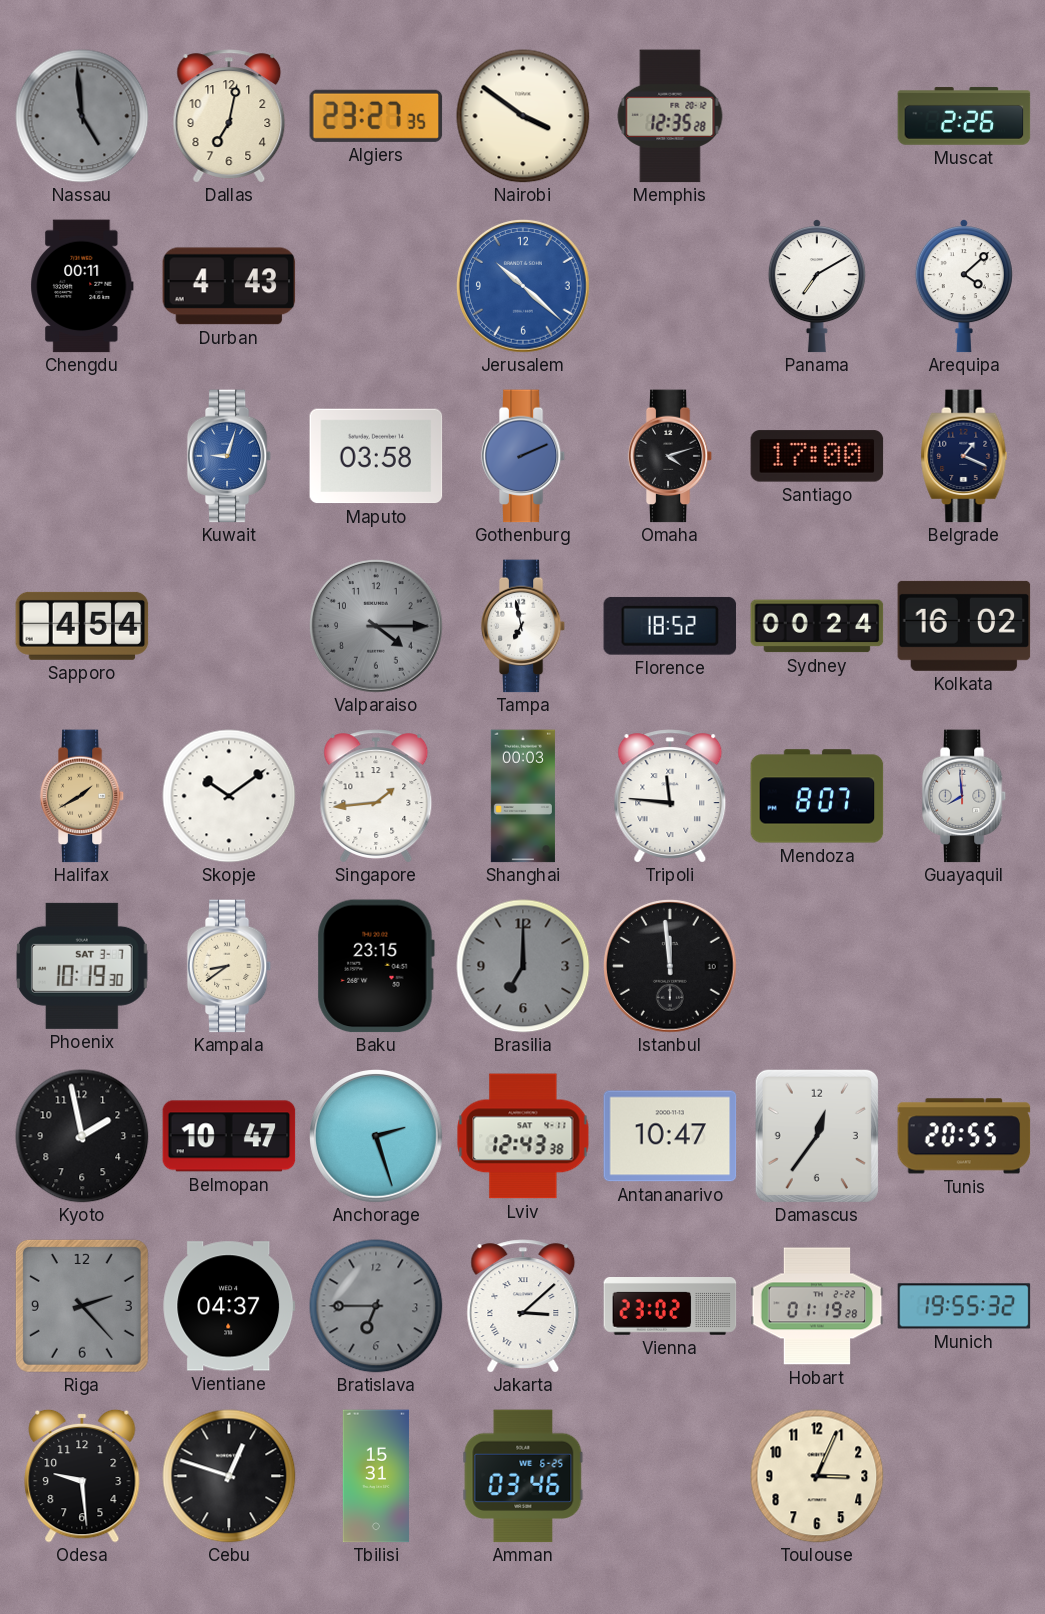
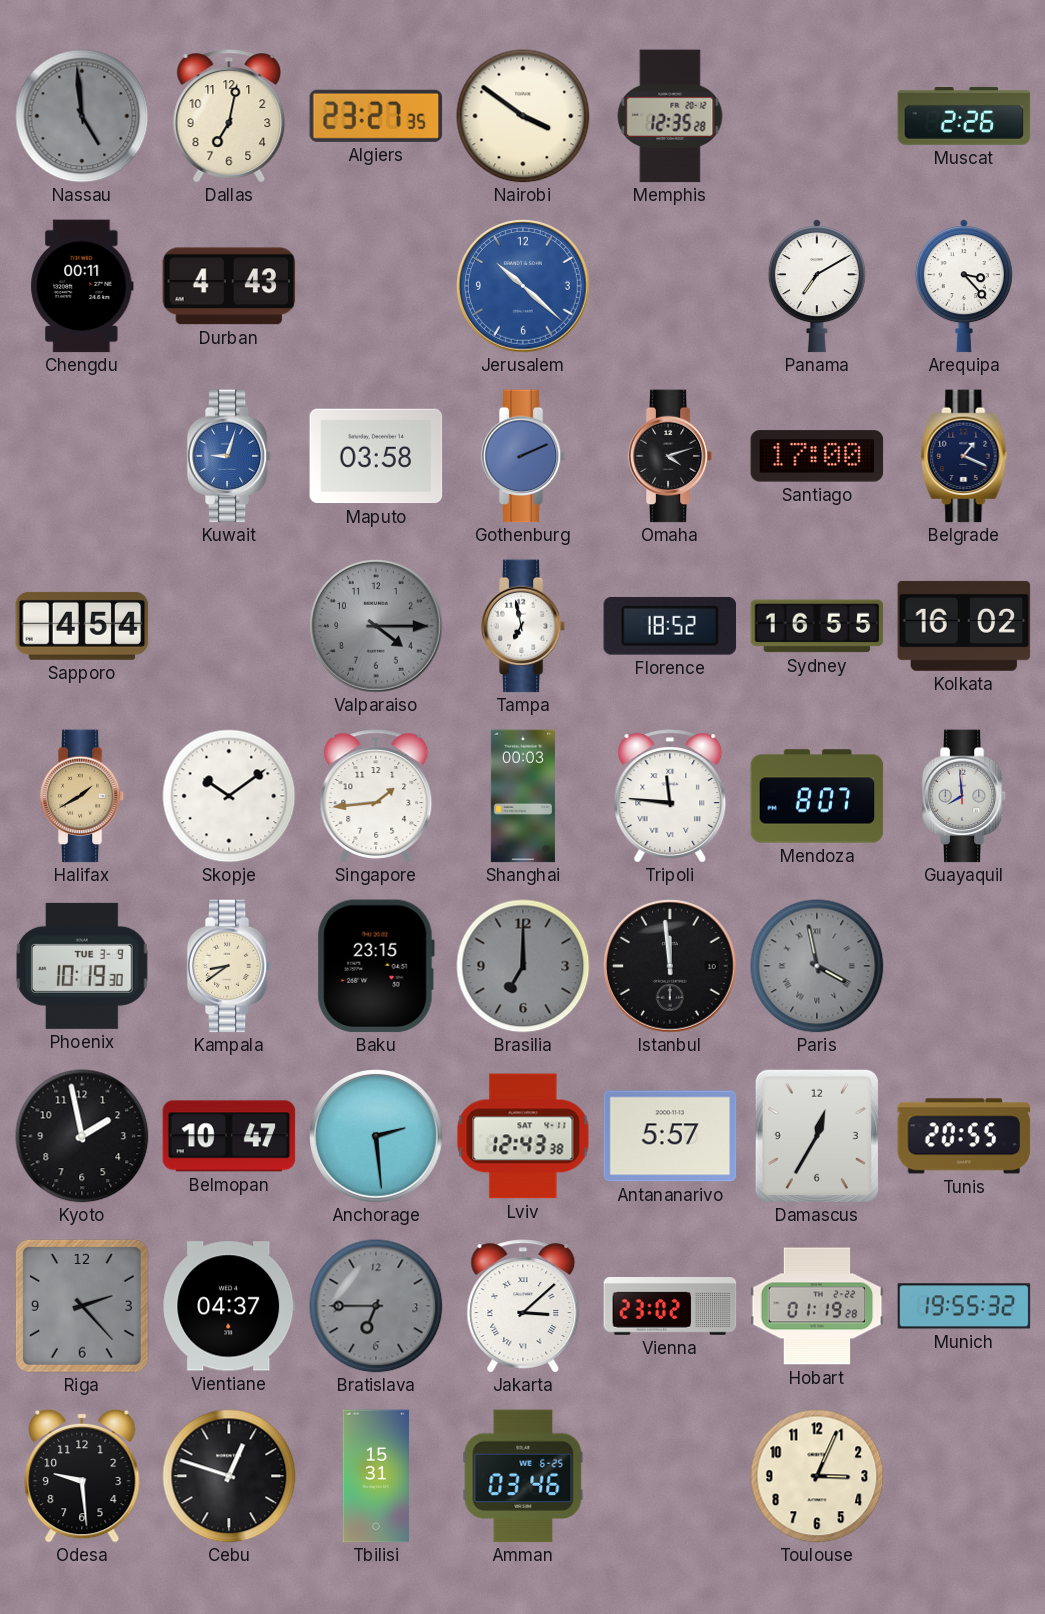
Arequipa: 4:08 -> 3:23
Sydney: 00:24 -> 16:55
Phoenix date: SAT 3-7 -> TUE 3-9
Paris: none -> 3:58
Anchorage: 2:27 -> 2:29
Antananarivo: 10:47 -> 5:57
Damascus: 12:36 -> 12:35
